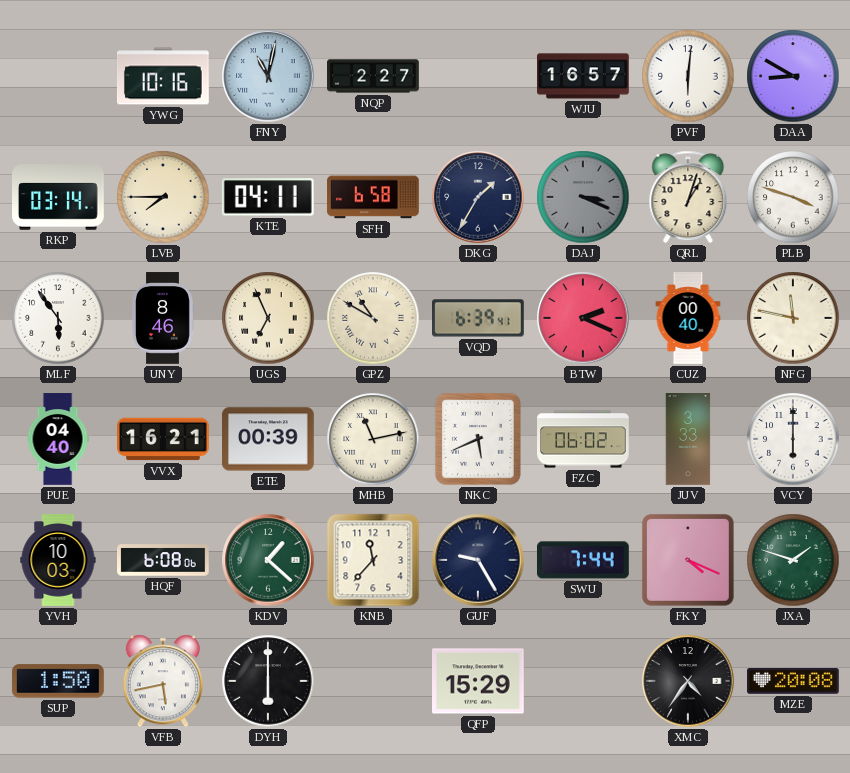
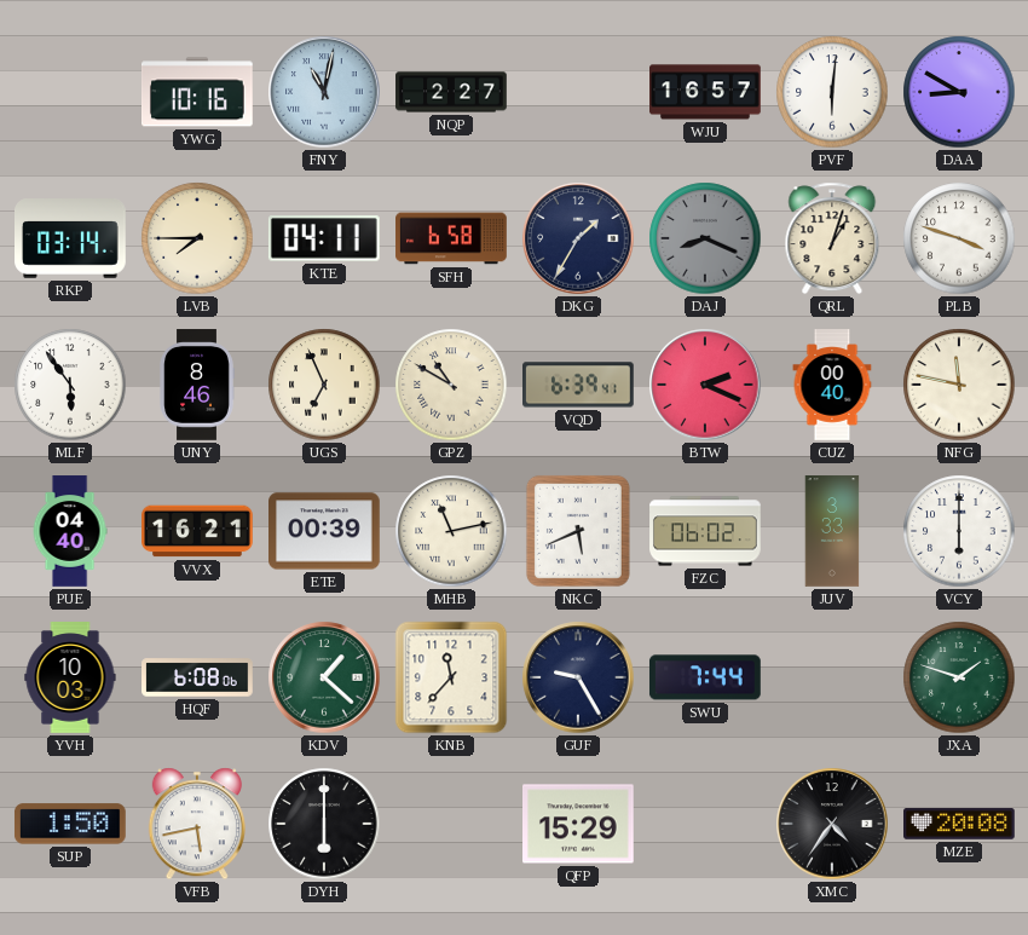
DAJ: 3:19 -> 8:19
FKY: 4:19 -> none
